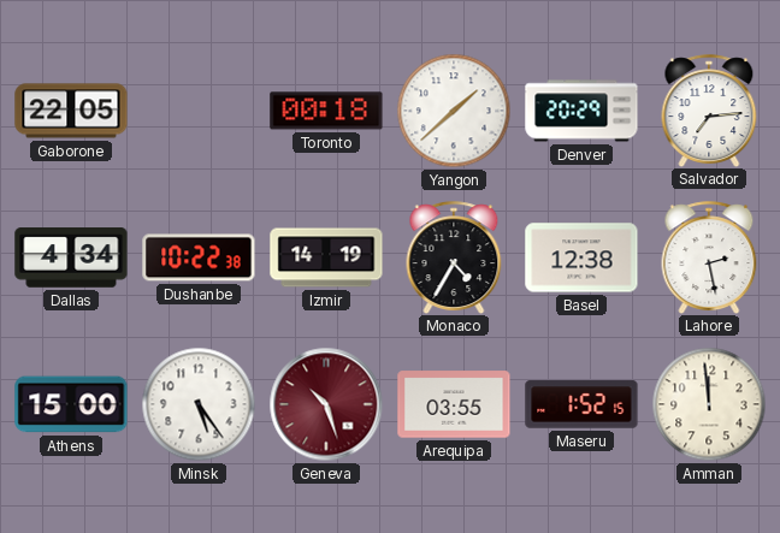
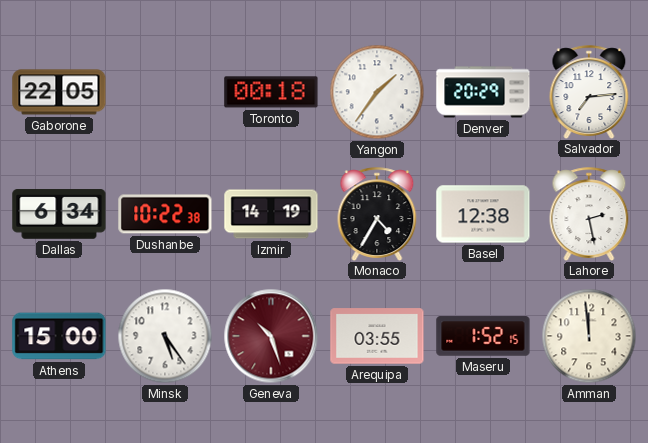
Yangon: 1:38 -> 1:36
Dallas: 4:34 -> 6:34
